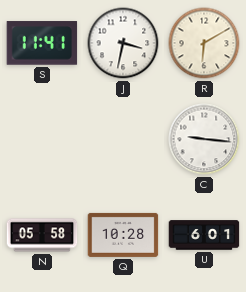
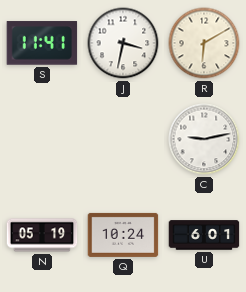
C: 9:16 -> 9:13
N: 05:58 -> 05:19
Q: 10:28 -> 10:24
